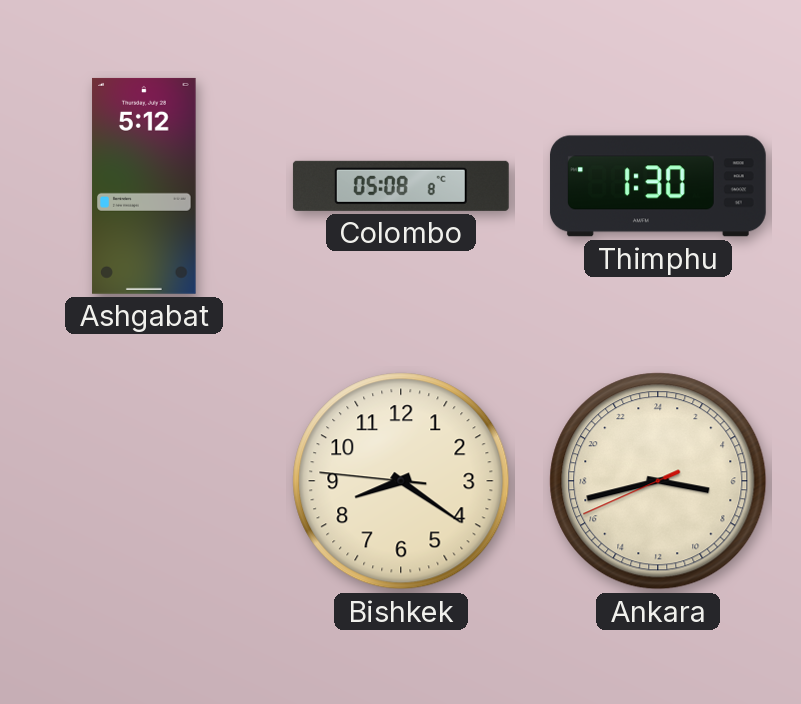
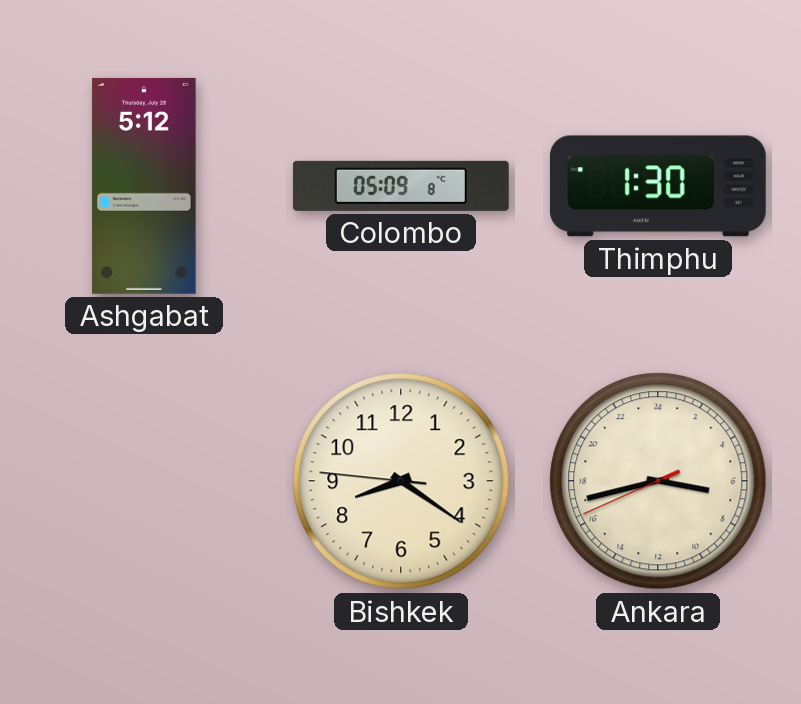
Colombo: 05:08 -> 05:09
